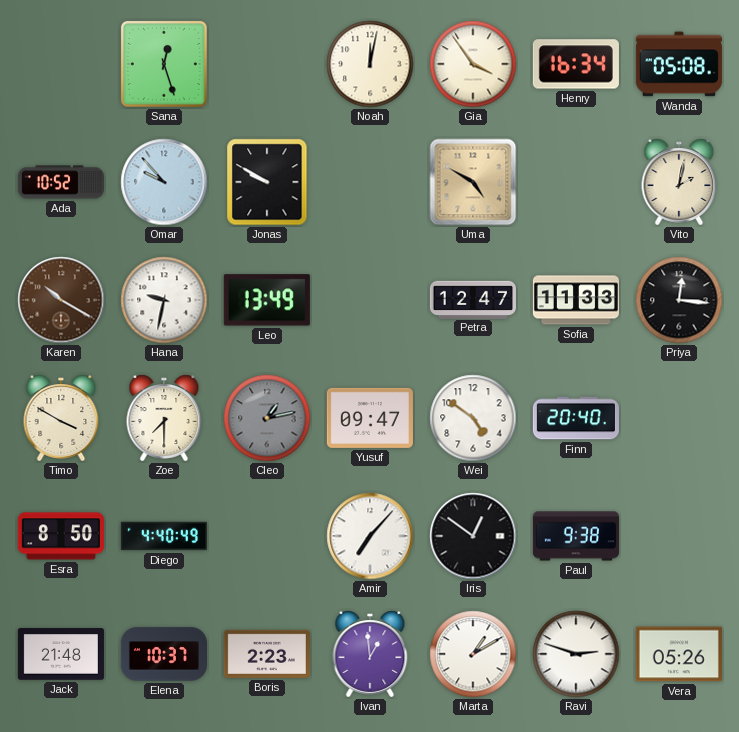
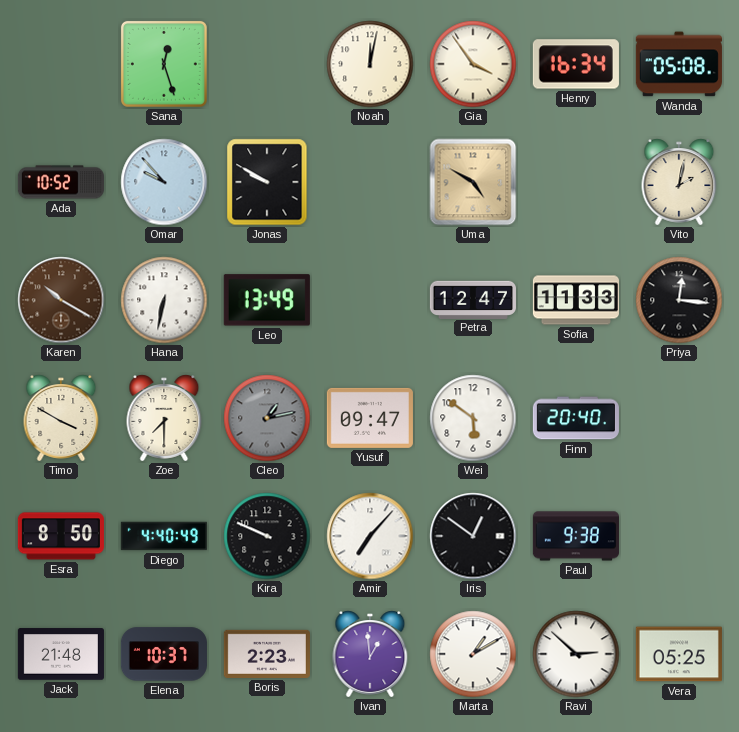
Hana: 9:32 -> 6:32
Wei: 4:51 -> 5:51
Kira: none -> 9:49
Ravi: 2:48 -> 2:52
Vera: 05:26 -> 05:25
